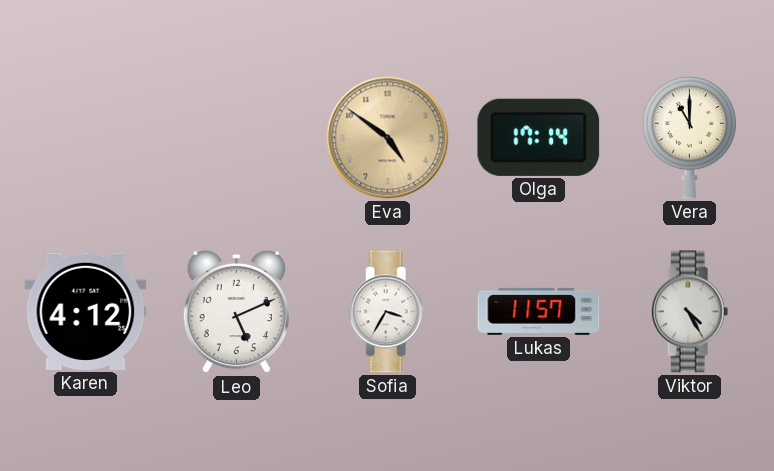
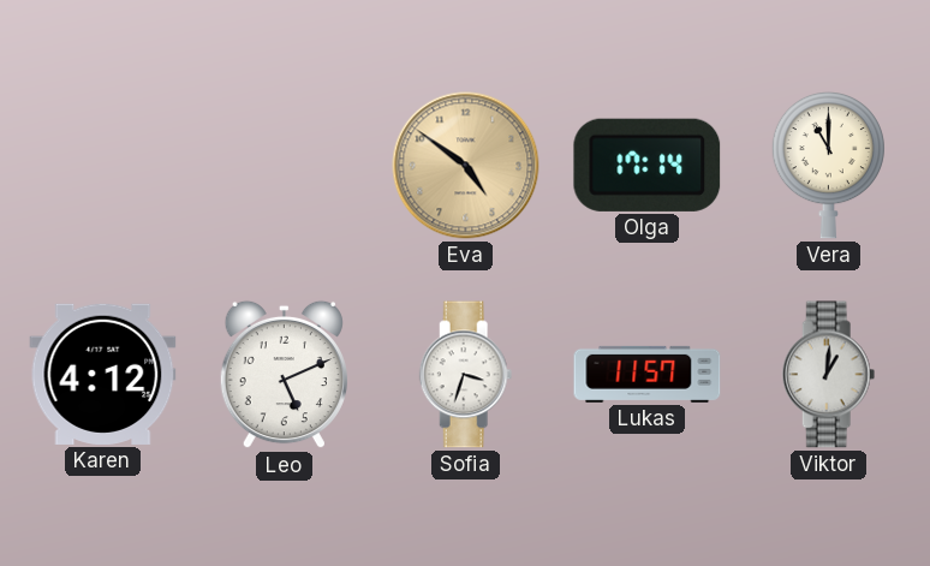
Sofia: 3:35 -> 3:33
Viktor: 4:25 -> 1:01
